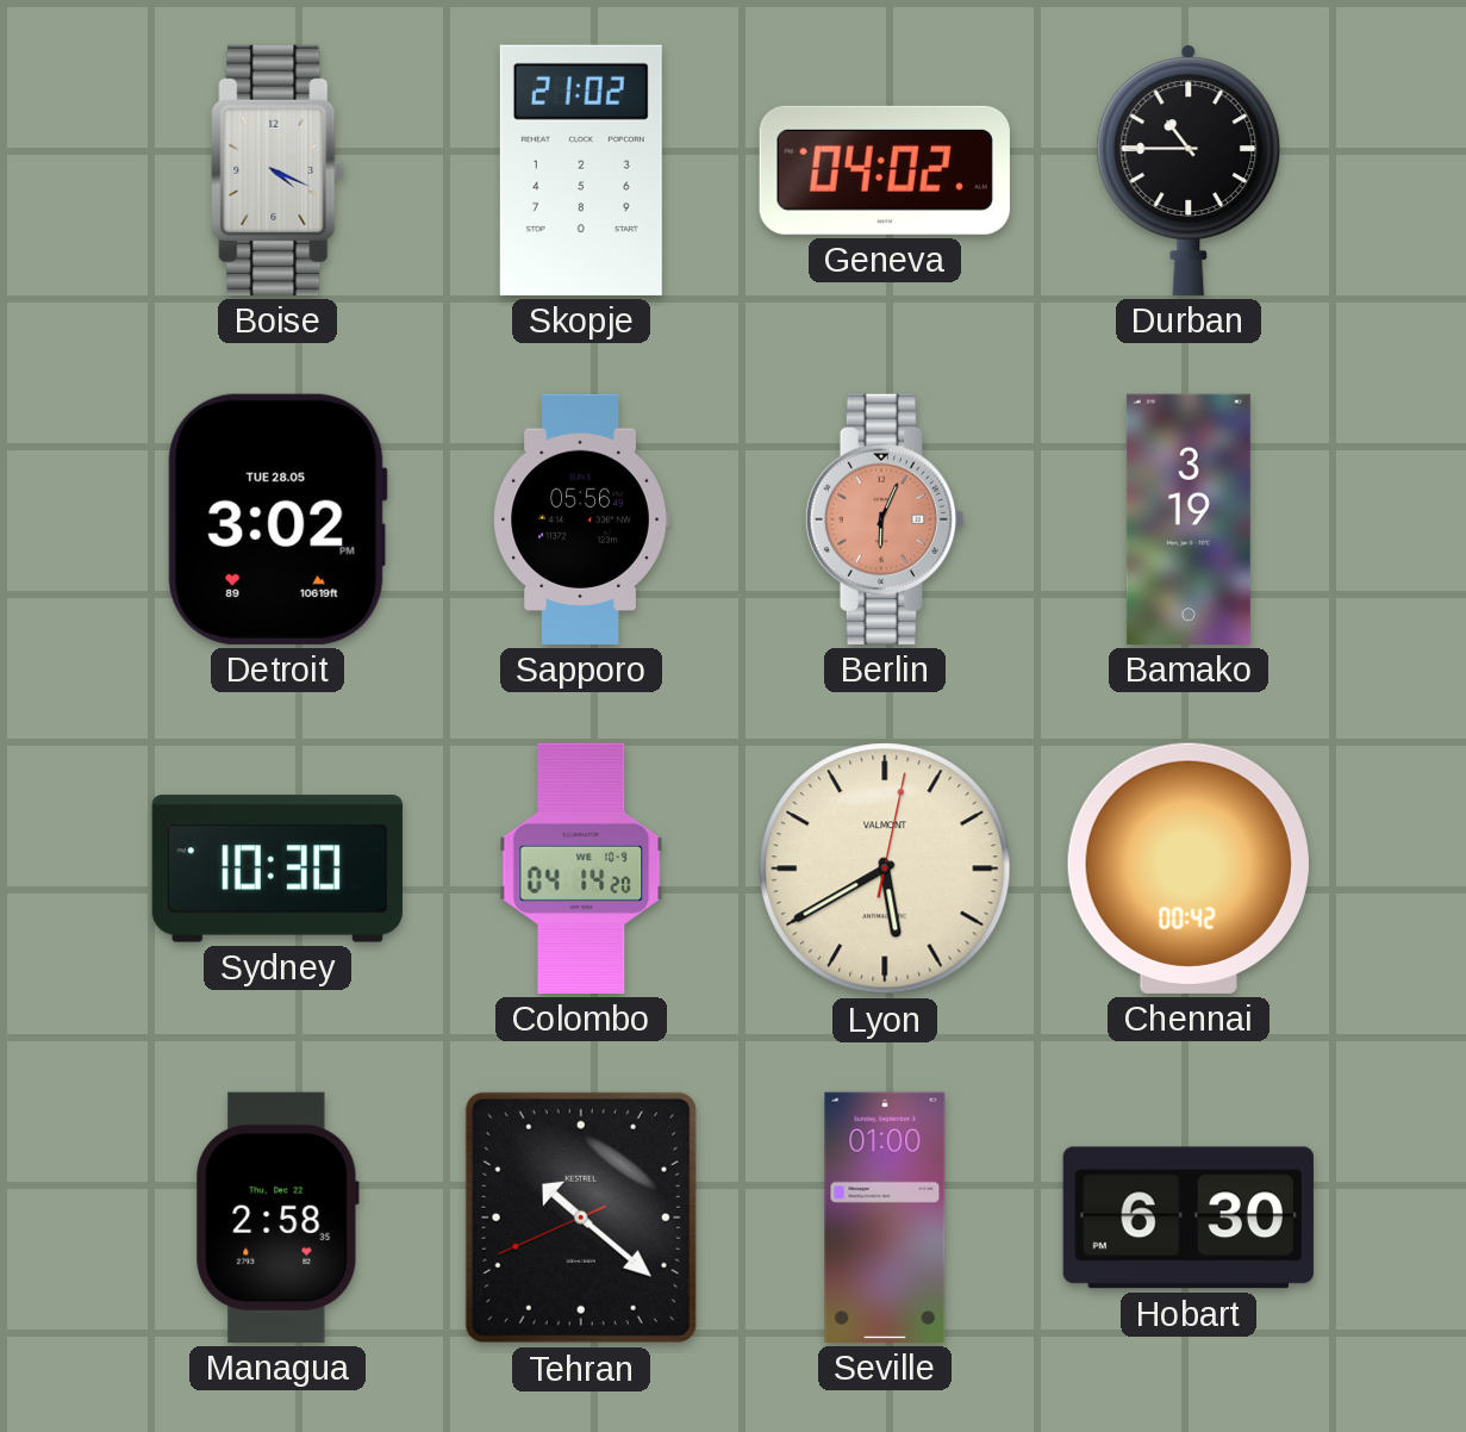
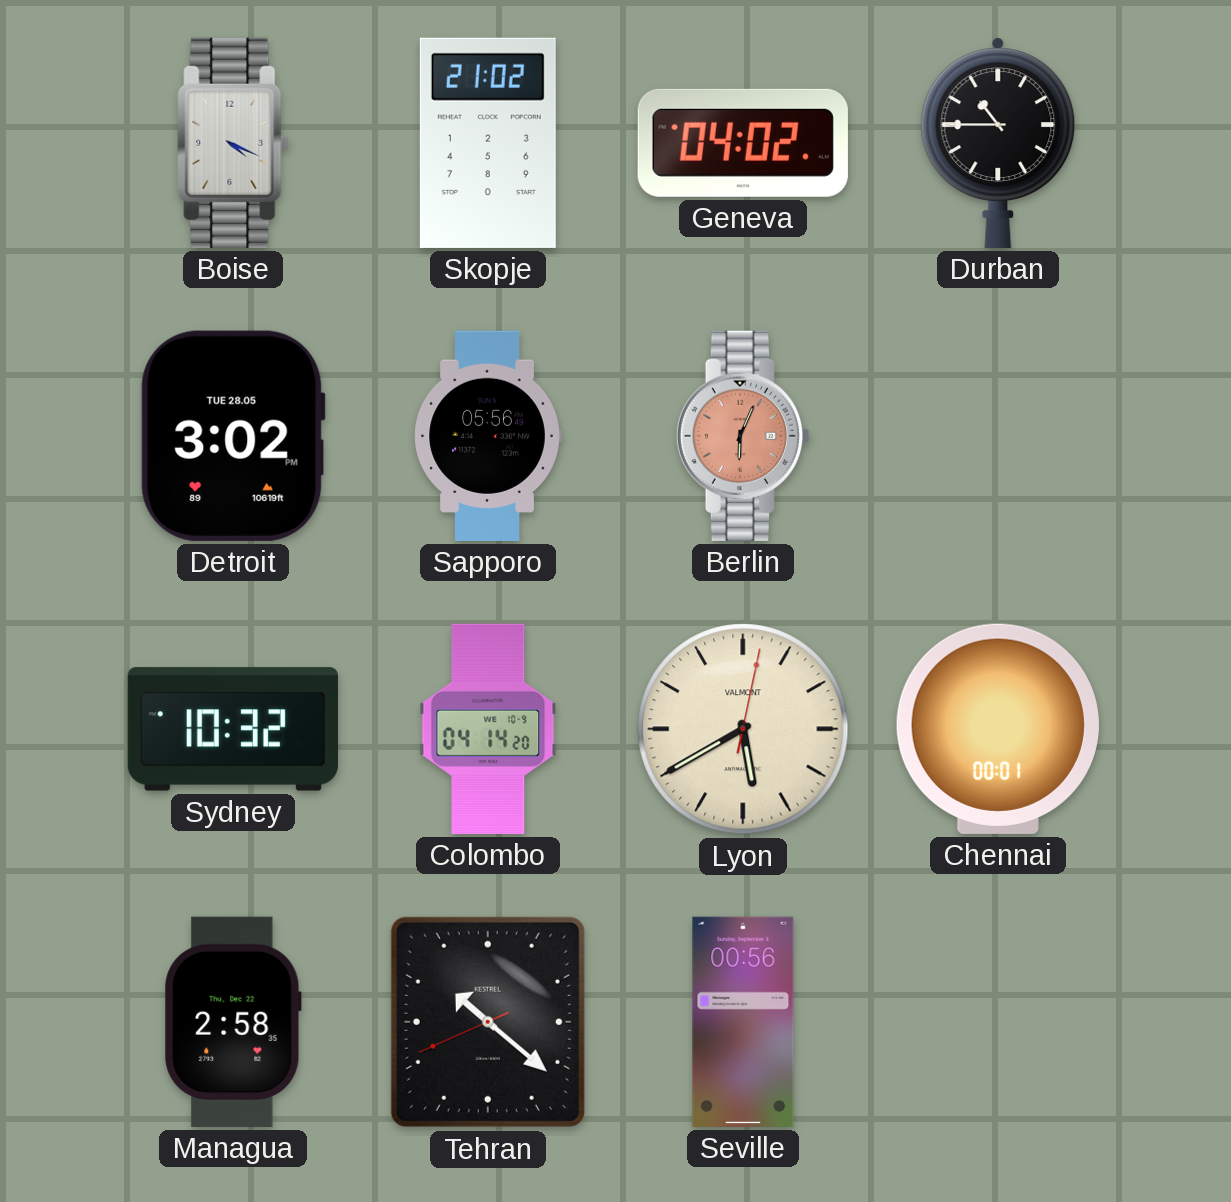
Bamako: 3:19 -> none
Sydney: 10:30 -> 10:32
Chennai: 00:42 -> 00:01
Seville: 01:00 -> 00:56
Hobart: 6:30 -> none
